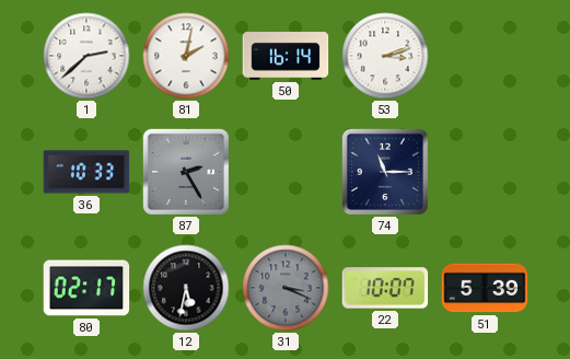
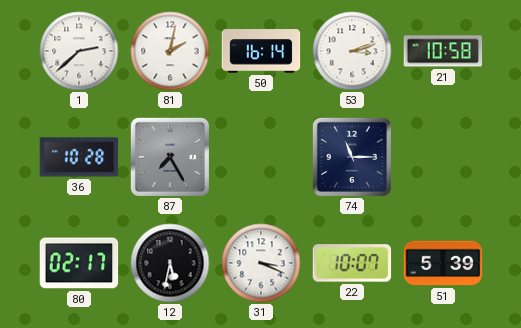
21: none -> 10:58
36: 10:33 -> 10:28
87: 2:25 -> 7:25
31 dial: grey -> white
